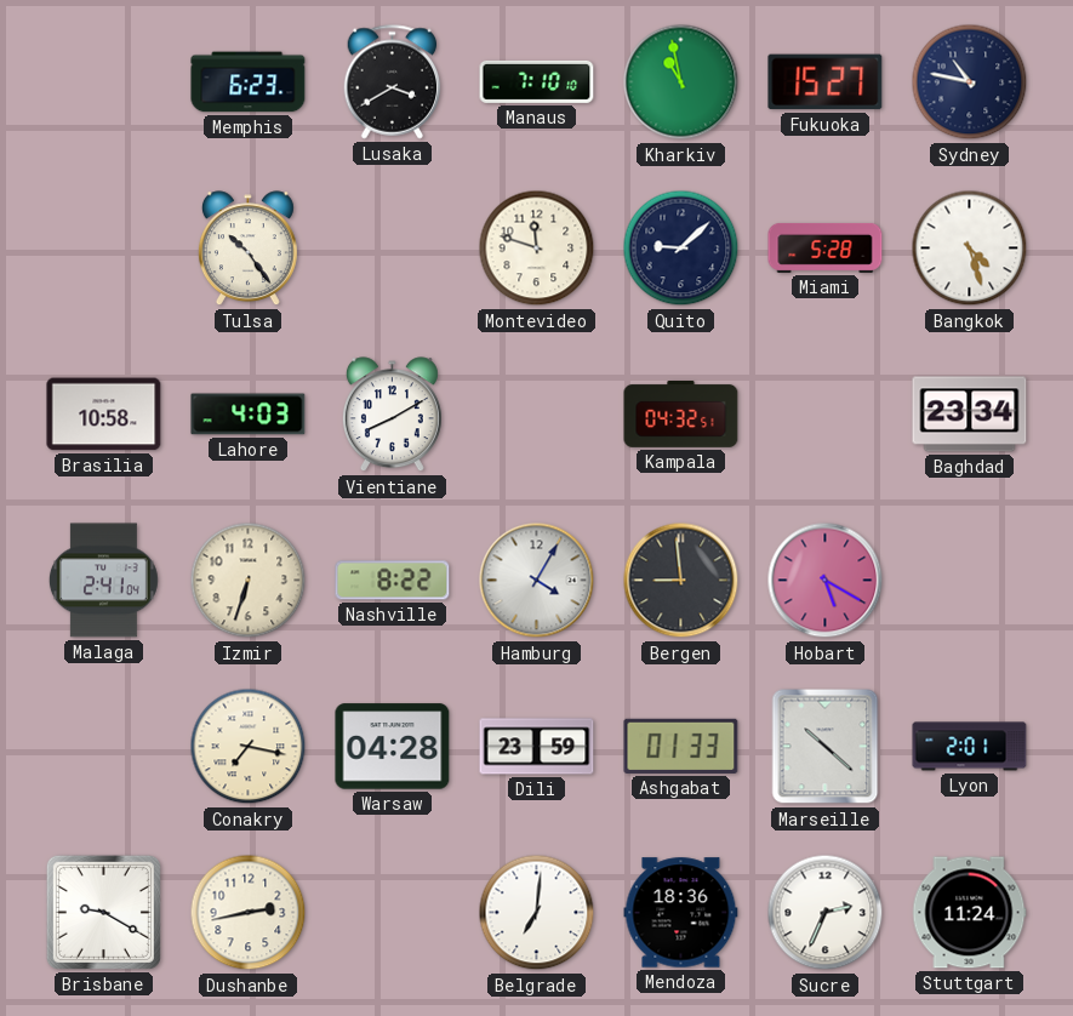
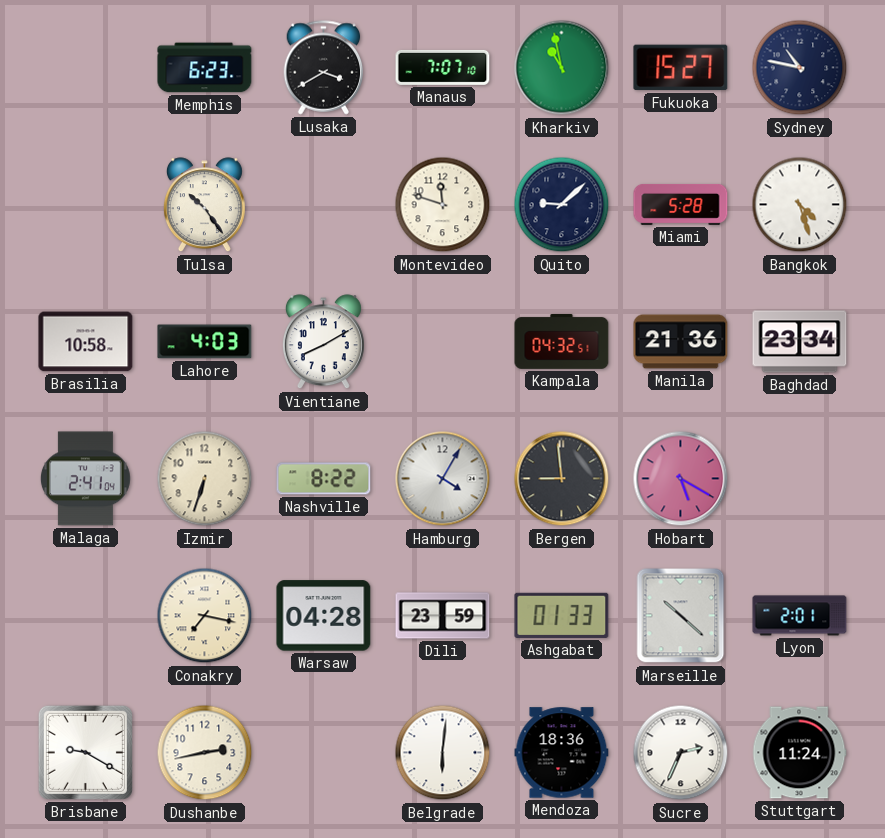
Manaus: 7:10 -> 7:07
Manila: none -> 21:36
Belgrade: 7:01 -> 6:01
